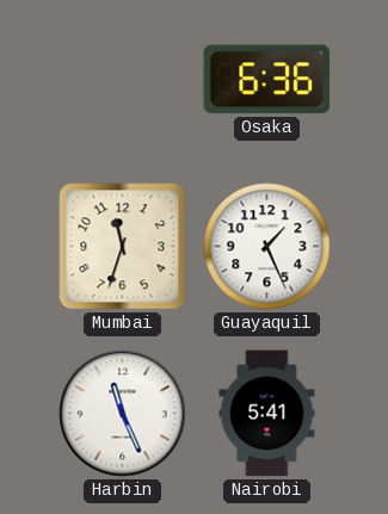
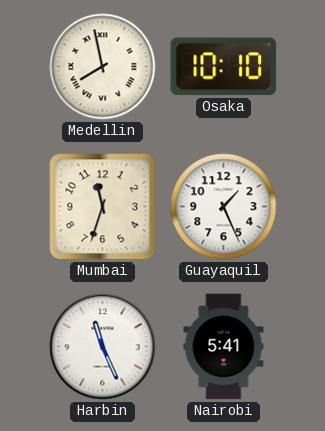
Medellin: none -> 7:58
Osaka: 6:36 -> 10:10
